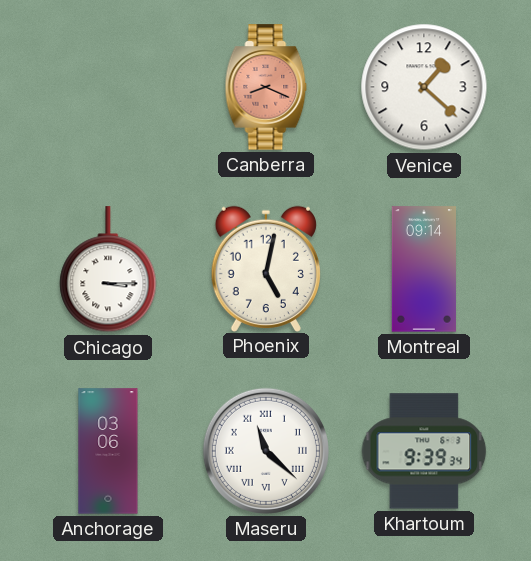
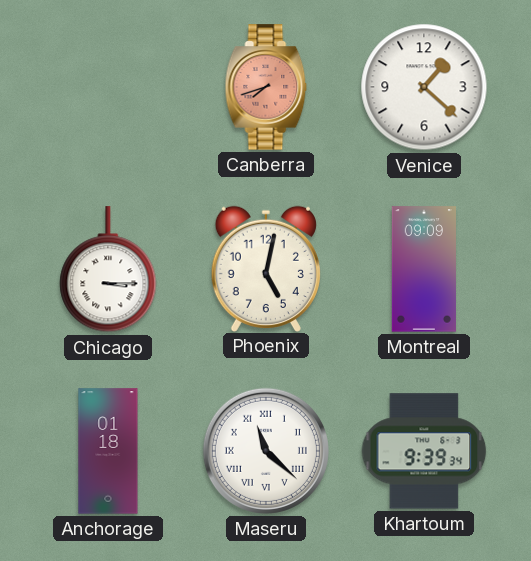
Canberra: 8:19 -> 7:42
Montreal: 09:14 -> 09:09
Anchorage: 03:06 -> 01:18
